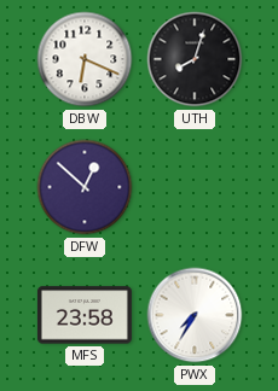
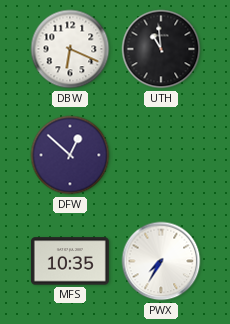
UTH: 8:03 -> 10:59
MFS: 23:58 -> 10:35
